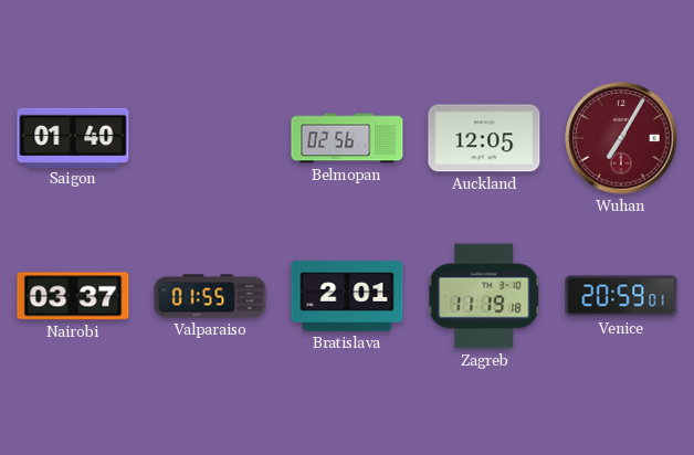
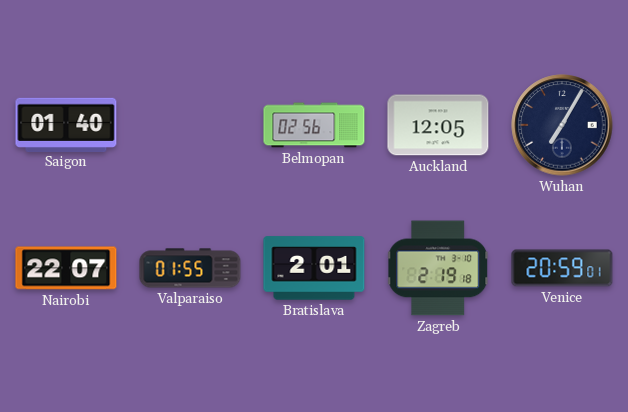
Wuhan dial: burgundy -> navy
Nairobi: 03:37 -> 22:07
Zagreb: 11:19 -> 2:19
